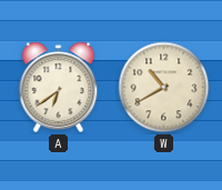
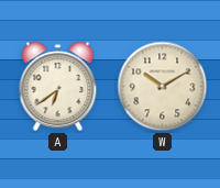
W: 10:40 -> 10:10
